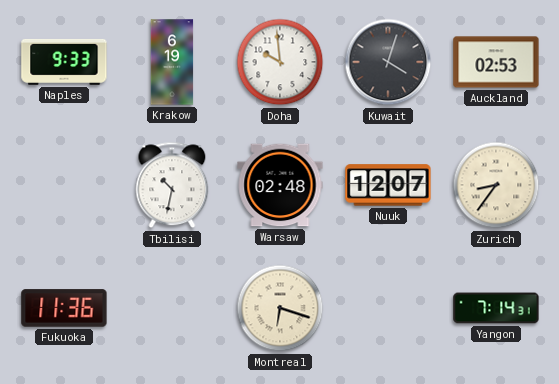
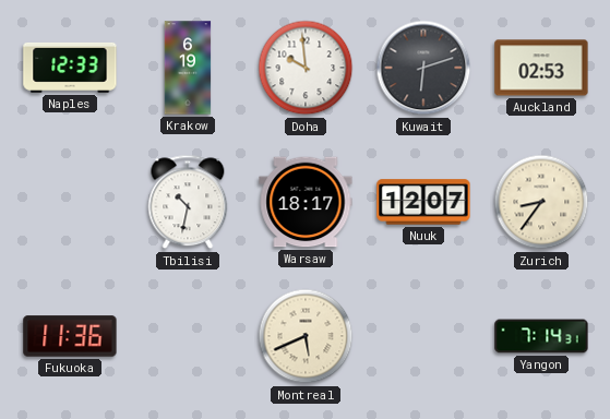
Naples: 9:33 -> 12:33
Kuwait: 4:03 -> 6:12
Warsaw: 02:48 -> 18:17
Montreal: 6:18 -> 5:41
